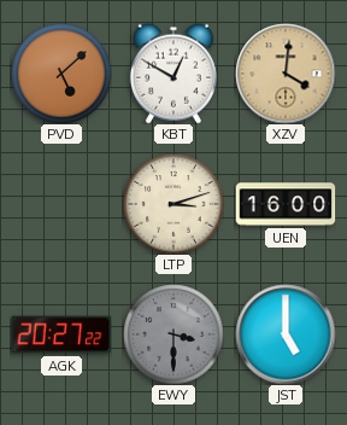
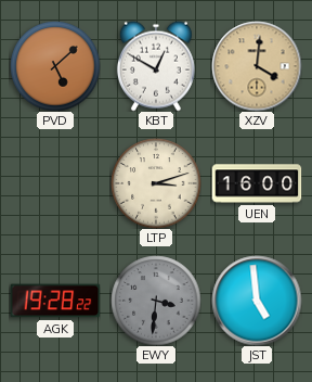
AGK: 20:27 -> 19:28
EWY: 3:30 -> 3:31
JST: 5:00 -> 4:59
